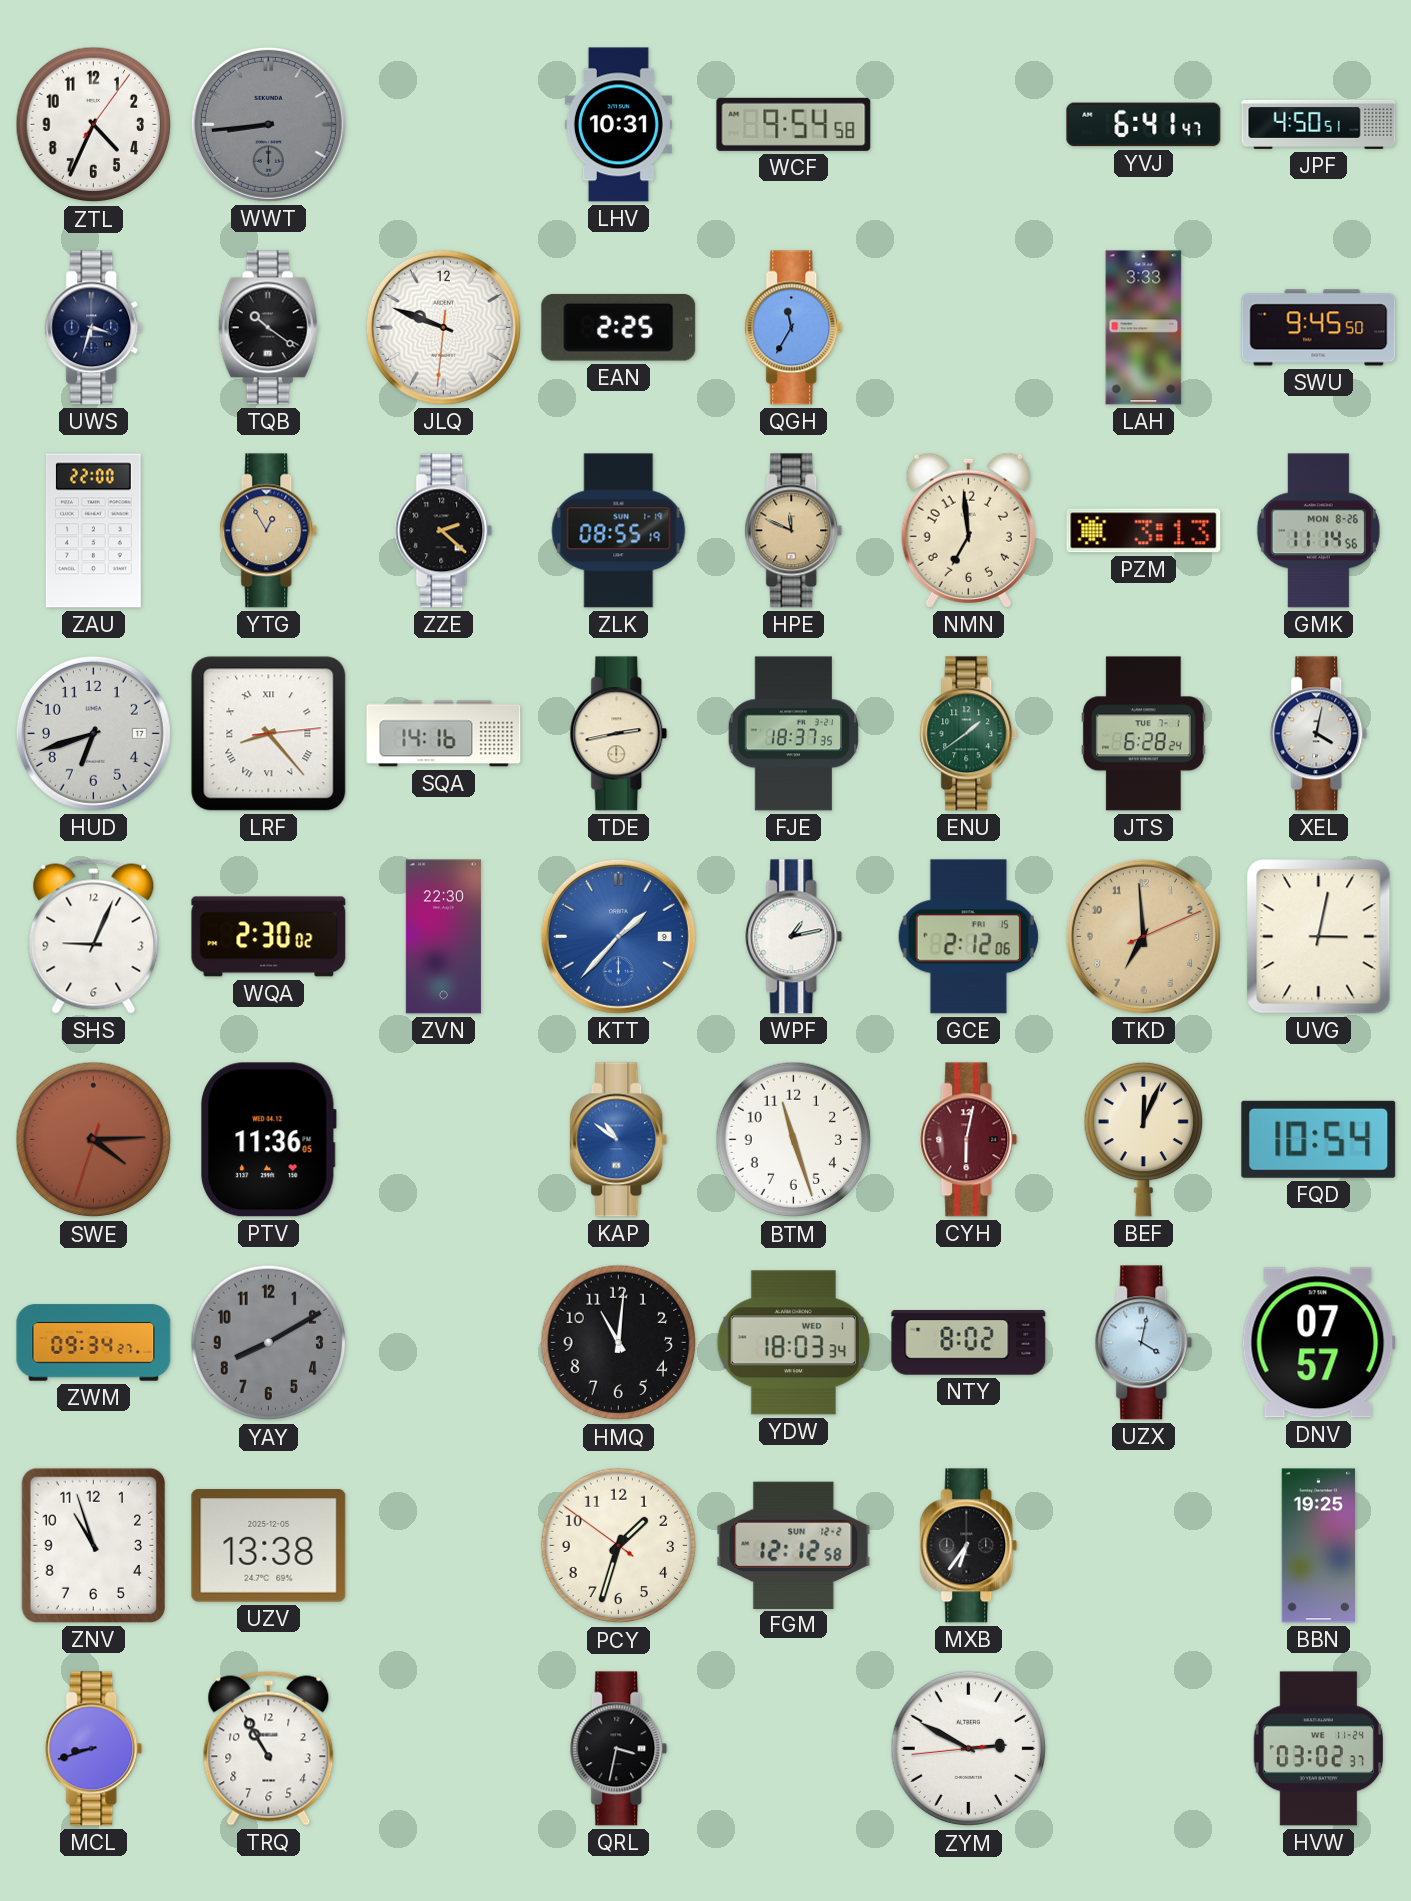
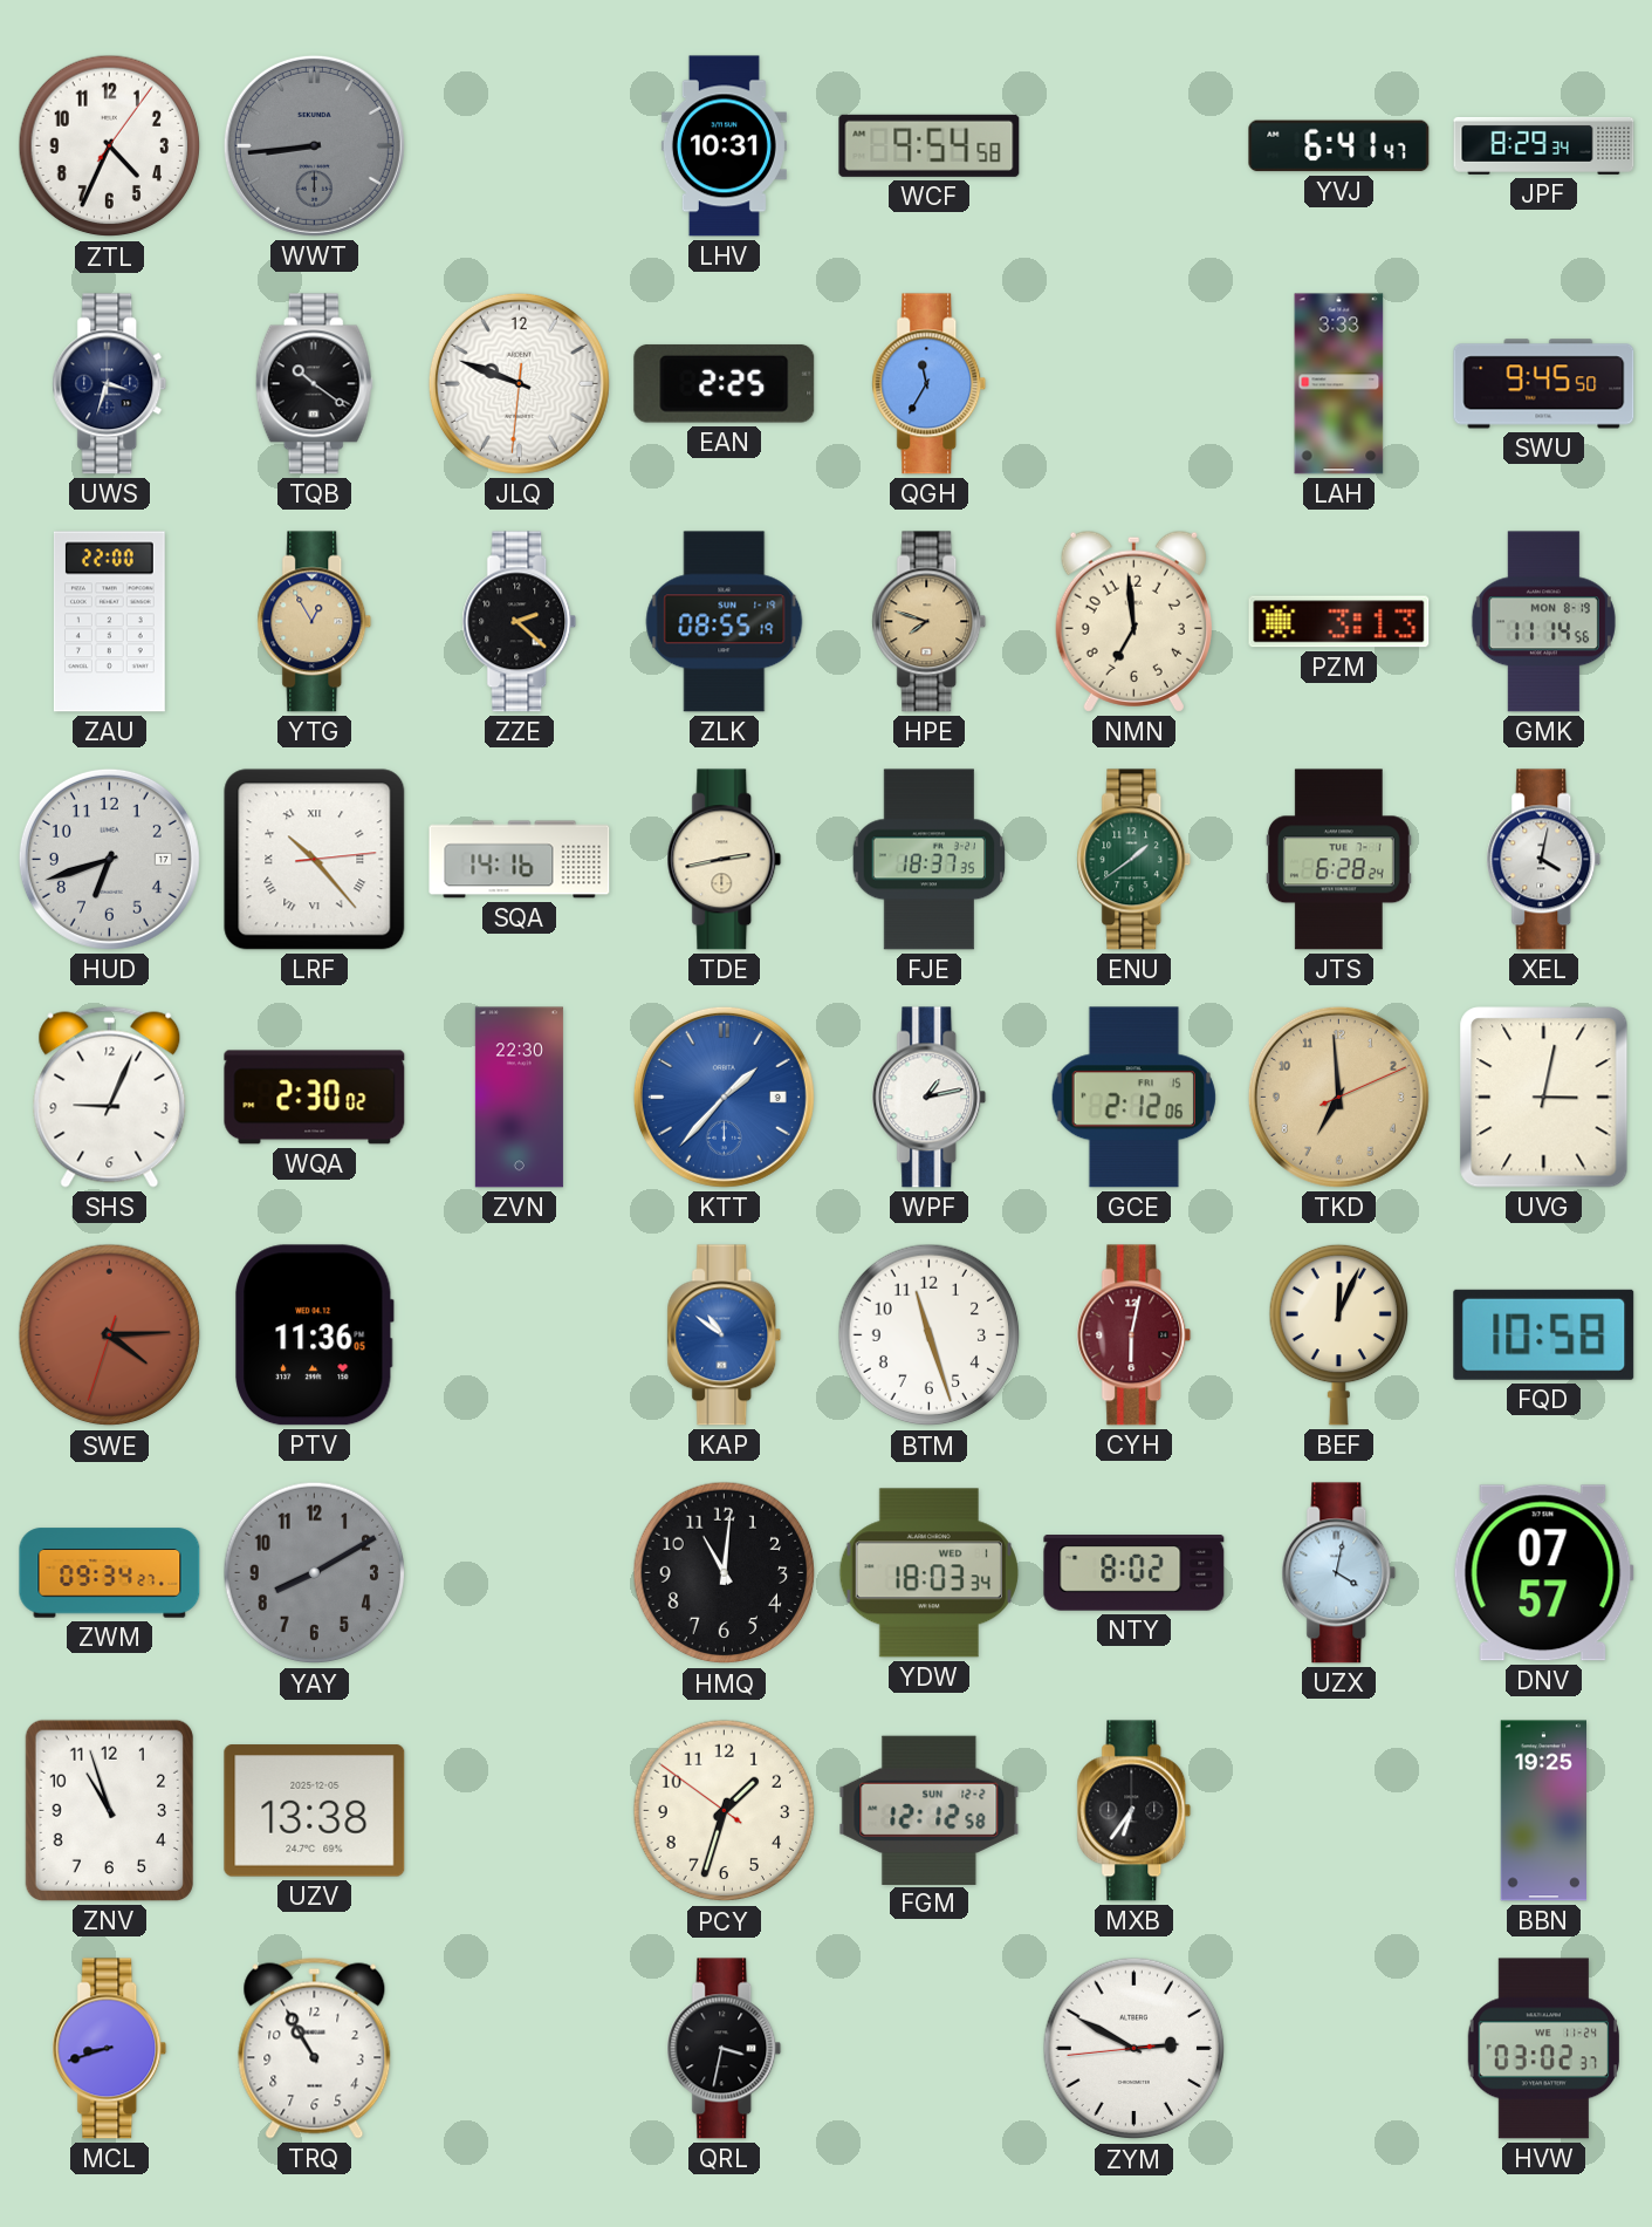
JPF: 4:50 -> 8:29
HPE: 11:49 -> 7:48
GMK date: MON 8-26 -> MON 8-19
LRF: 8:23 -> 10:23
FQD: 10:54 -> 10:58
